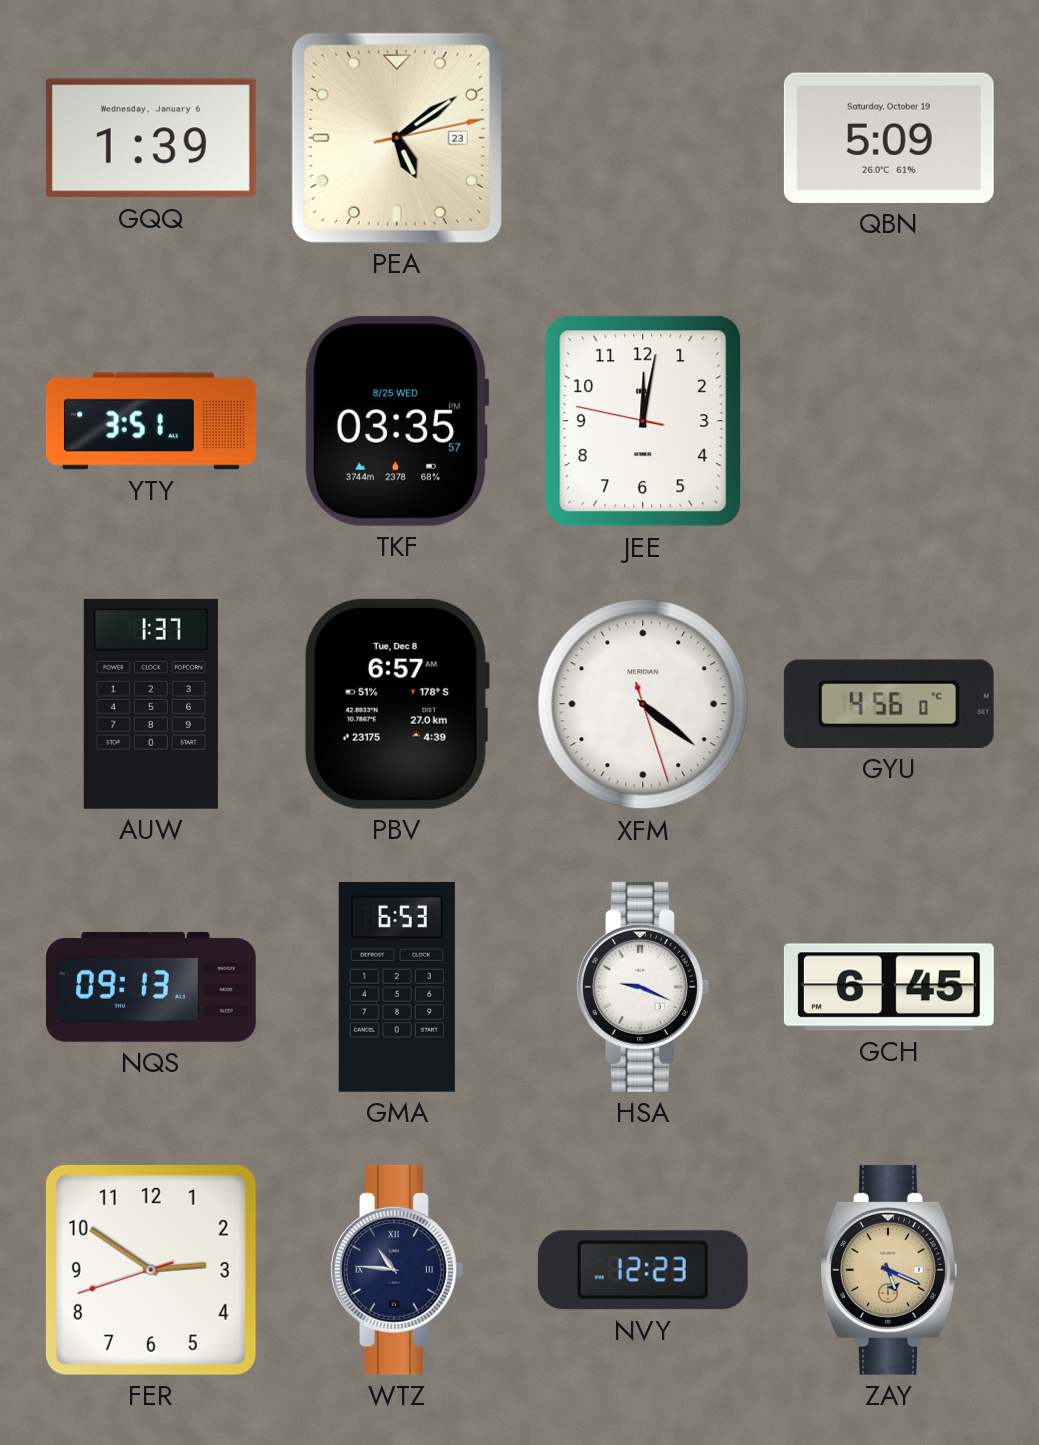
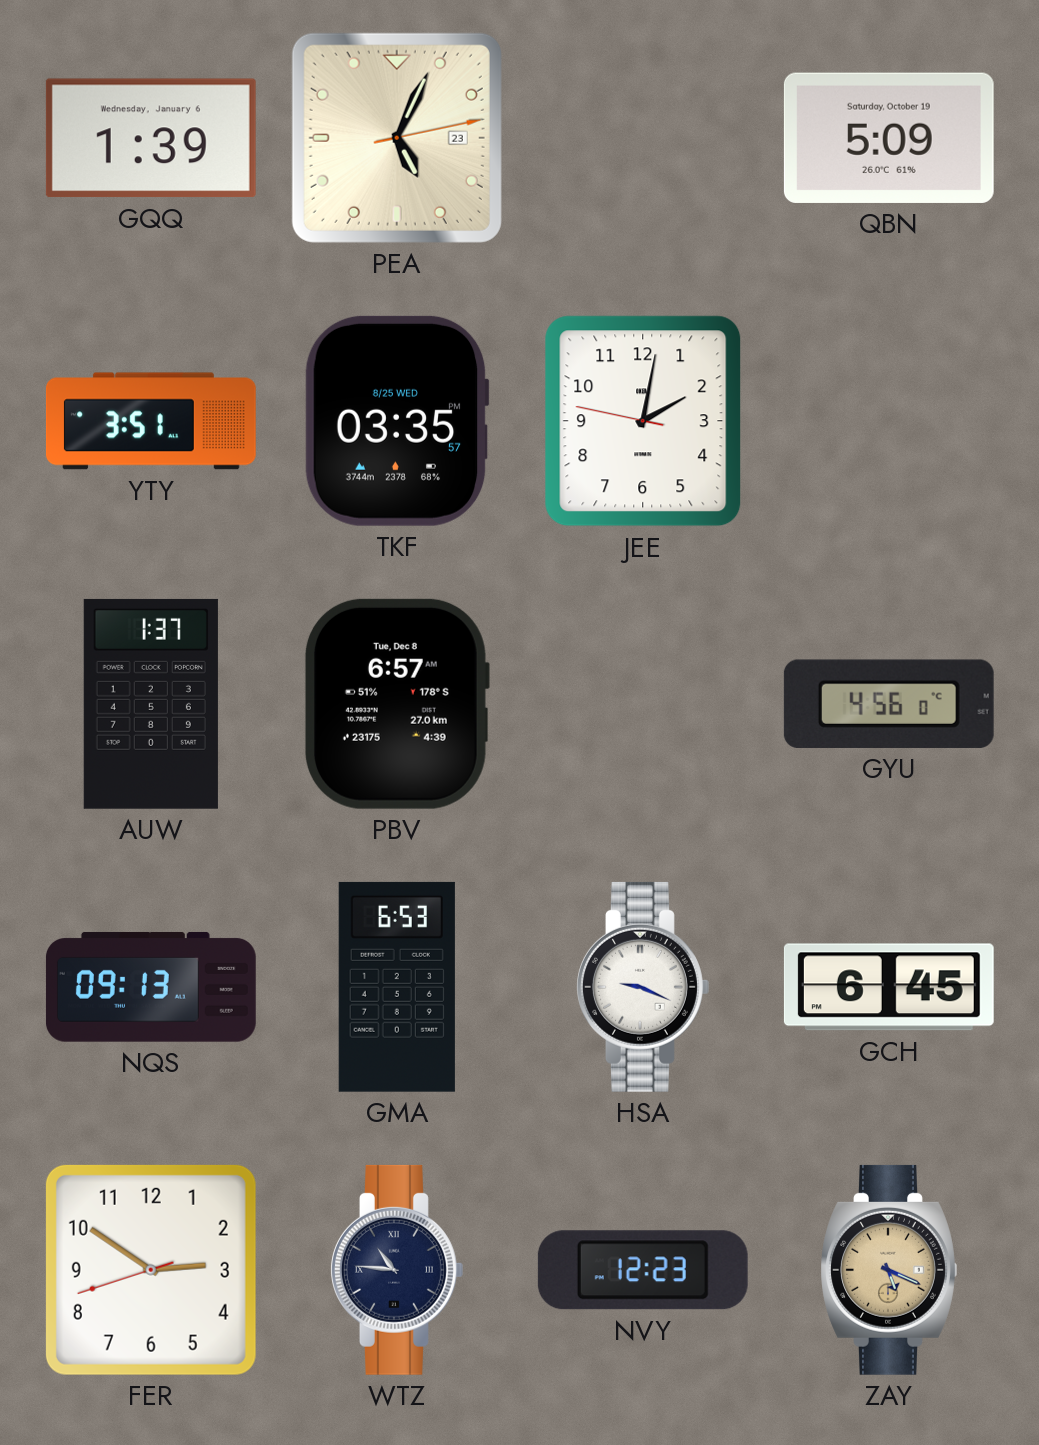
PEA: 5:09 -> 5:04
JEE: 12:01 -> 2:01
XFM: 4:21 -> none
